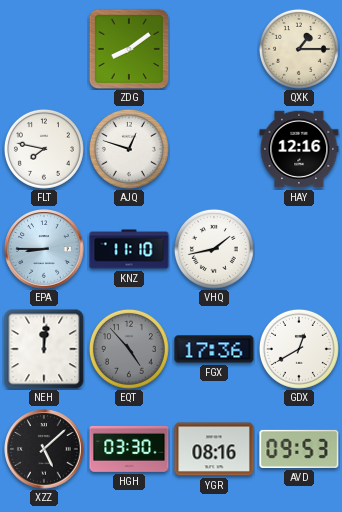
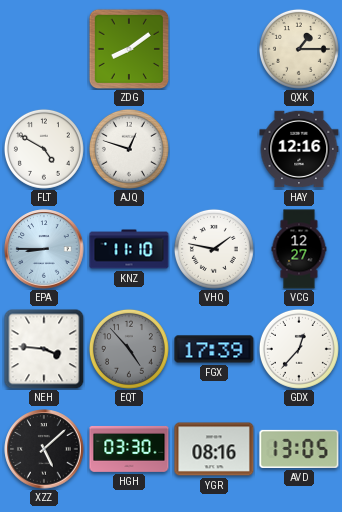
FLT: 7:47 -> 4:50
VHQ: 1:43 -> 1:47
VCG: none -> 12:27
NEH: 12:01 -> 3:46
FGX: 17:36 -> 17:39
GDX: 12:40 -> 12:37
AVD: 09:53 -> 13:05
